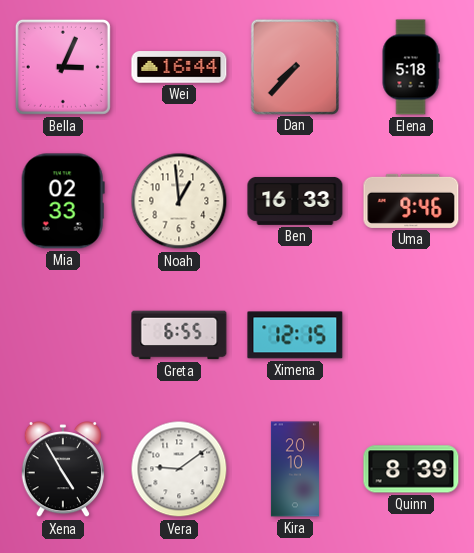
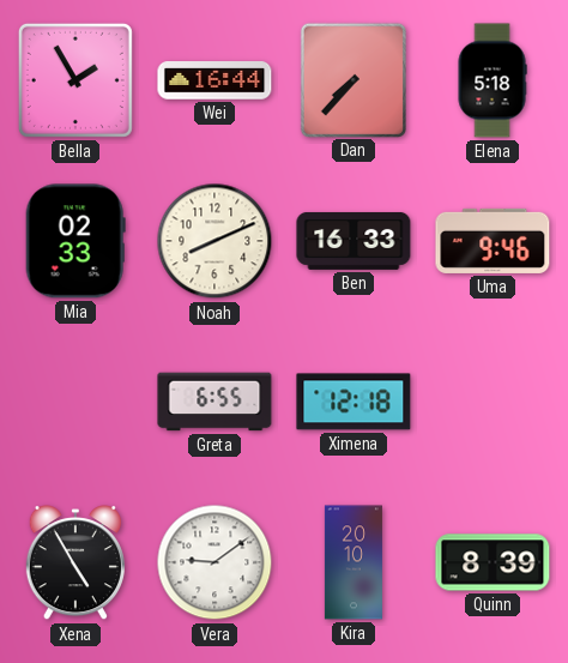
Bella: 3:04 -> 1:55
Noah: 12:59 -> 8:11
Ximena: 12:15 -> 12:18
